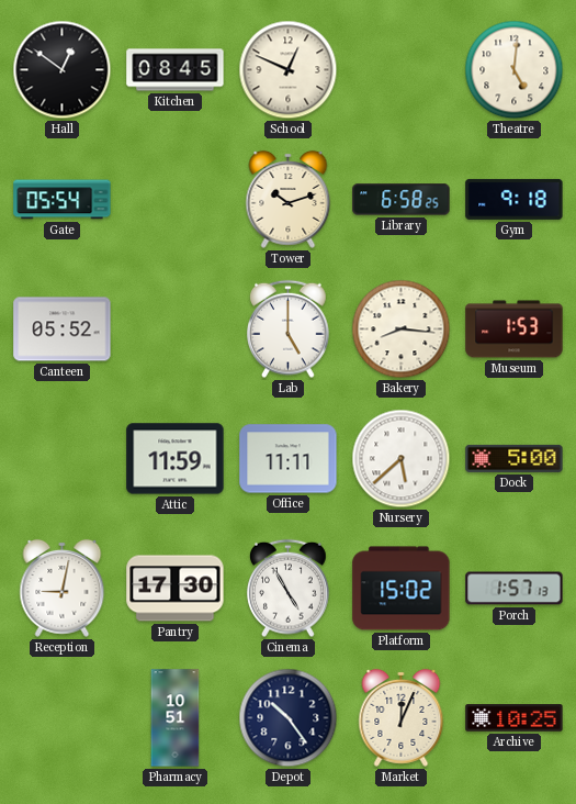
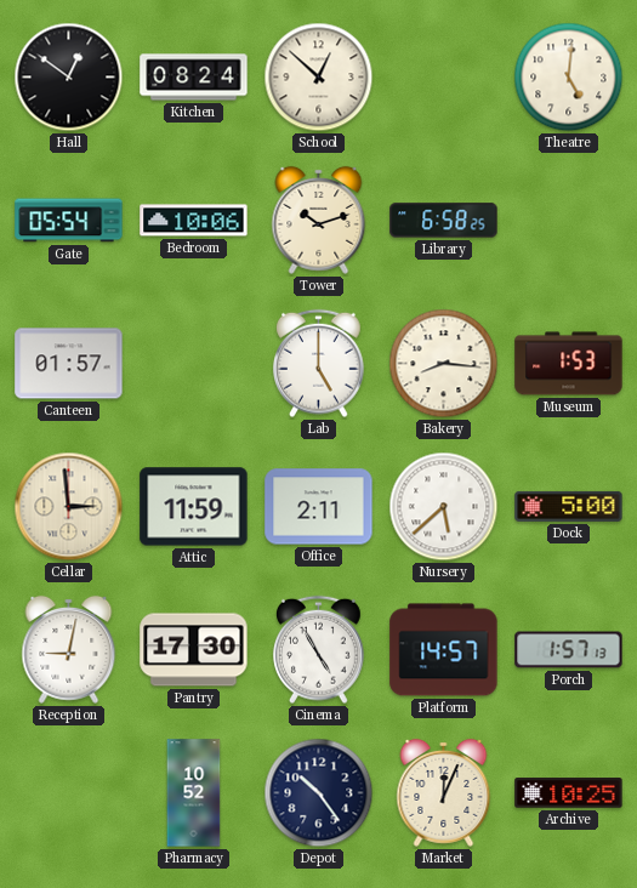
Kitchen: 08:45 -> 08:24
School: 12:49 -> 12:52
Bedroom: none -> 10:06
Gym: 9:18 -> none
Canteen: 05:52 -> 01:57
Cellar: none -> 2:59
Office: 11:11 -> 2:11
Platform: 15:02 -> 14:57
Pharmacy: 10:51 -> 10:52
